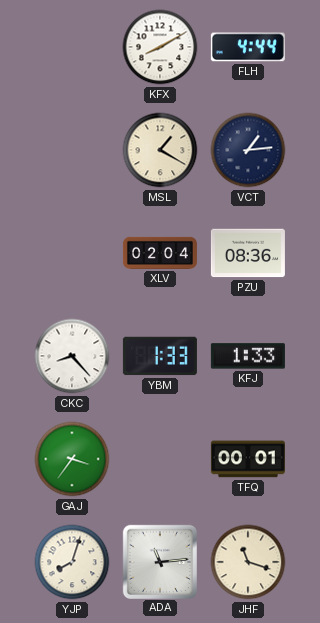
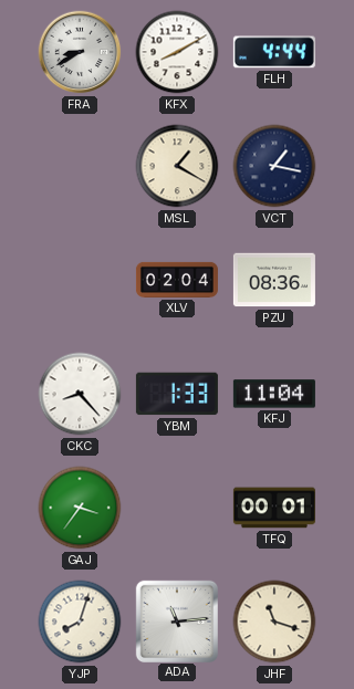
FRA: none -> 8:40
VCT: 1:14 -> 1:17
KFJ: 1:33 -> 11:04
